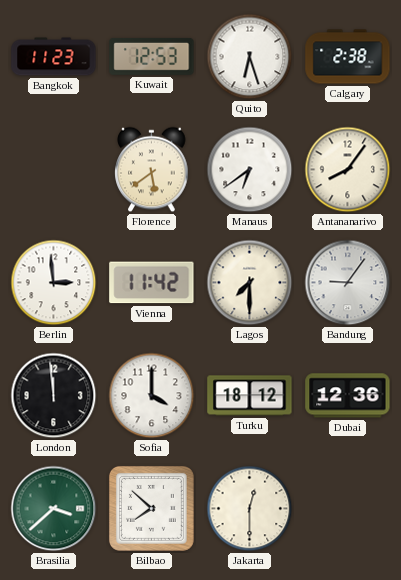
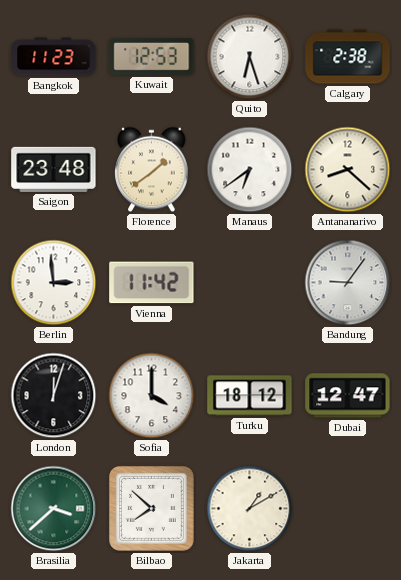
Saigon: none -> 23:48
Florence: 5:39 -> 1:39
Antananarivo: 8:06 -> 8:22
Lagos: 7:30 -> none
London: 11:59 -> 12:03
Dubai: 12:36 -> 12:47
Jakarta: 12:30 -> 1:10
